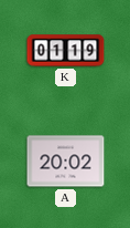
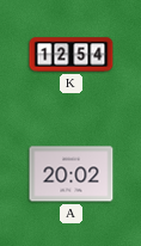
K: 01:19 -> 12:54
